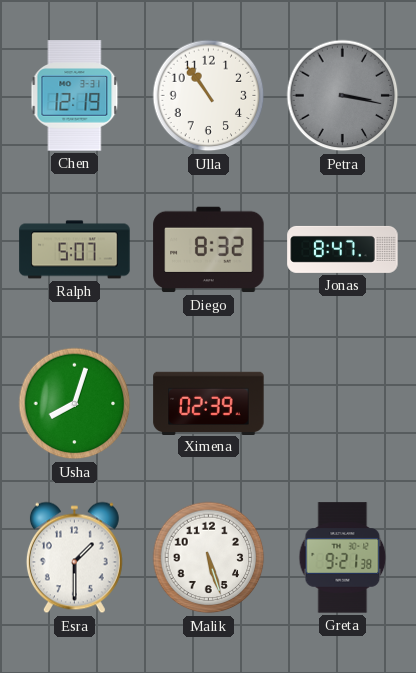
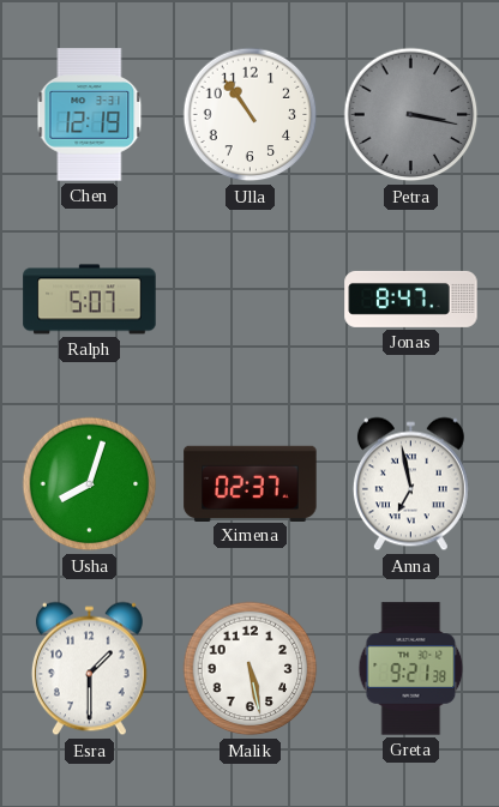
Diego: 8:32 -> none
Ximena: 02:39 -> 02:37
Anna: none -> 6:58
Malik: 5:27 -> 5:28
